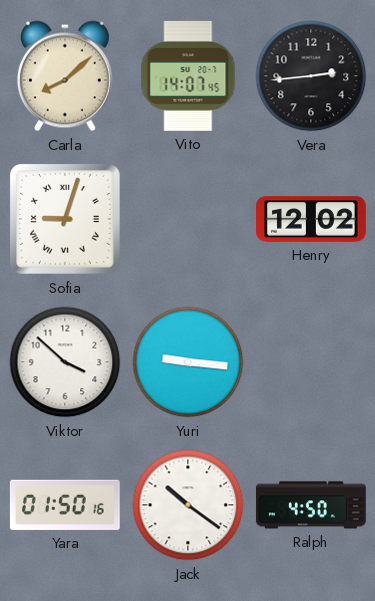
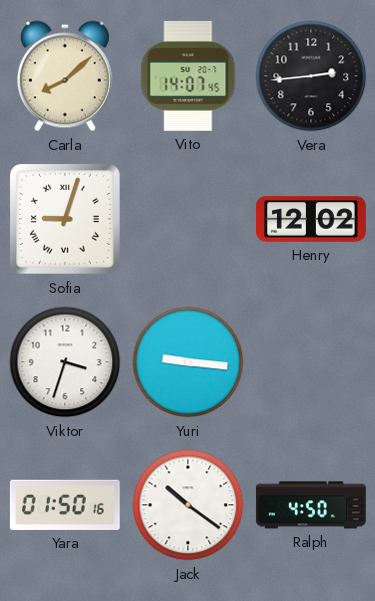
Viktor: 3:52 -> 3:33
